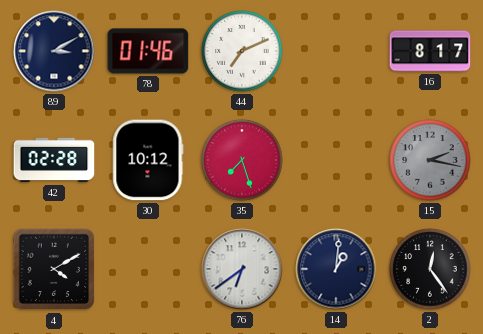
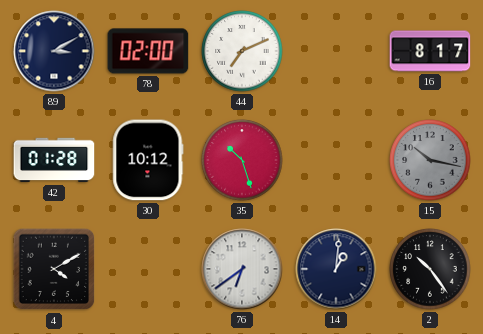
78: 01:46 -> 02:00
42: 02:28 -> 01:28
35: 7:27 -> 10:27
15: 2:17 -> 10:17
2: 12:24 -> 10:24
